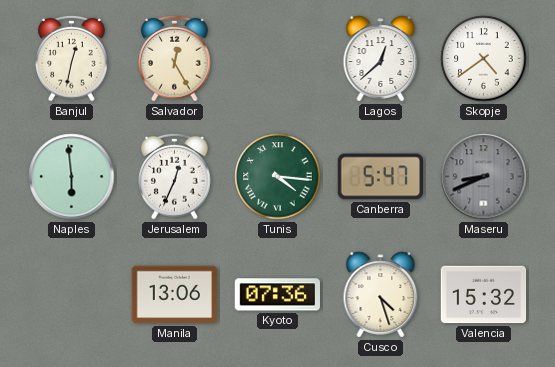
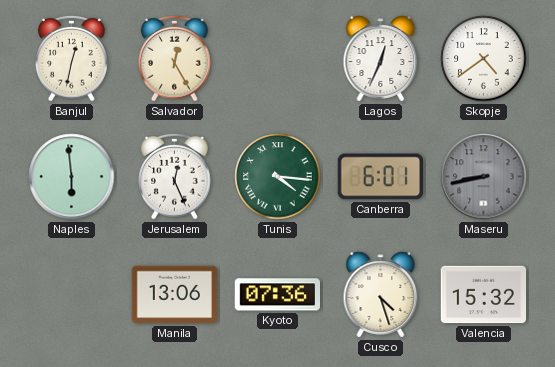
Lagos: 12:38 -> 12:34
Jerusalem: 12:34 -> 12:26
Canberra: 5:47 -> 6:01
Maseru: 8:41 -> 8:43
